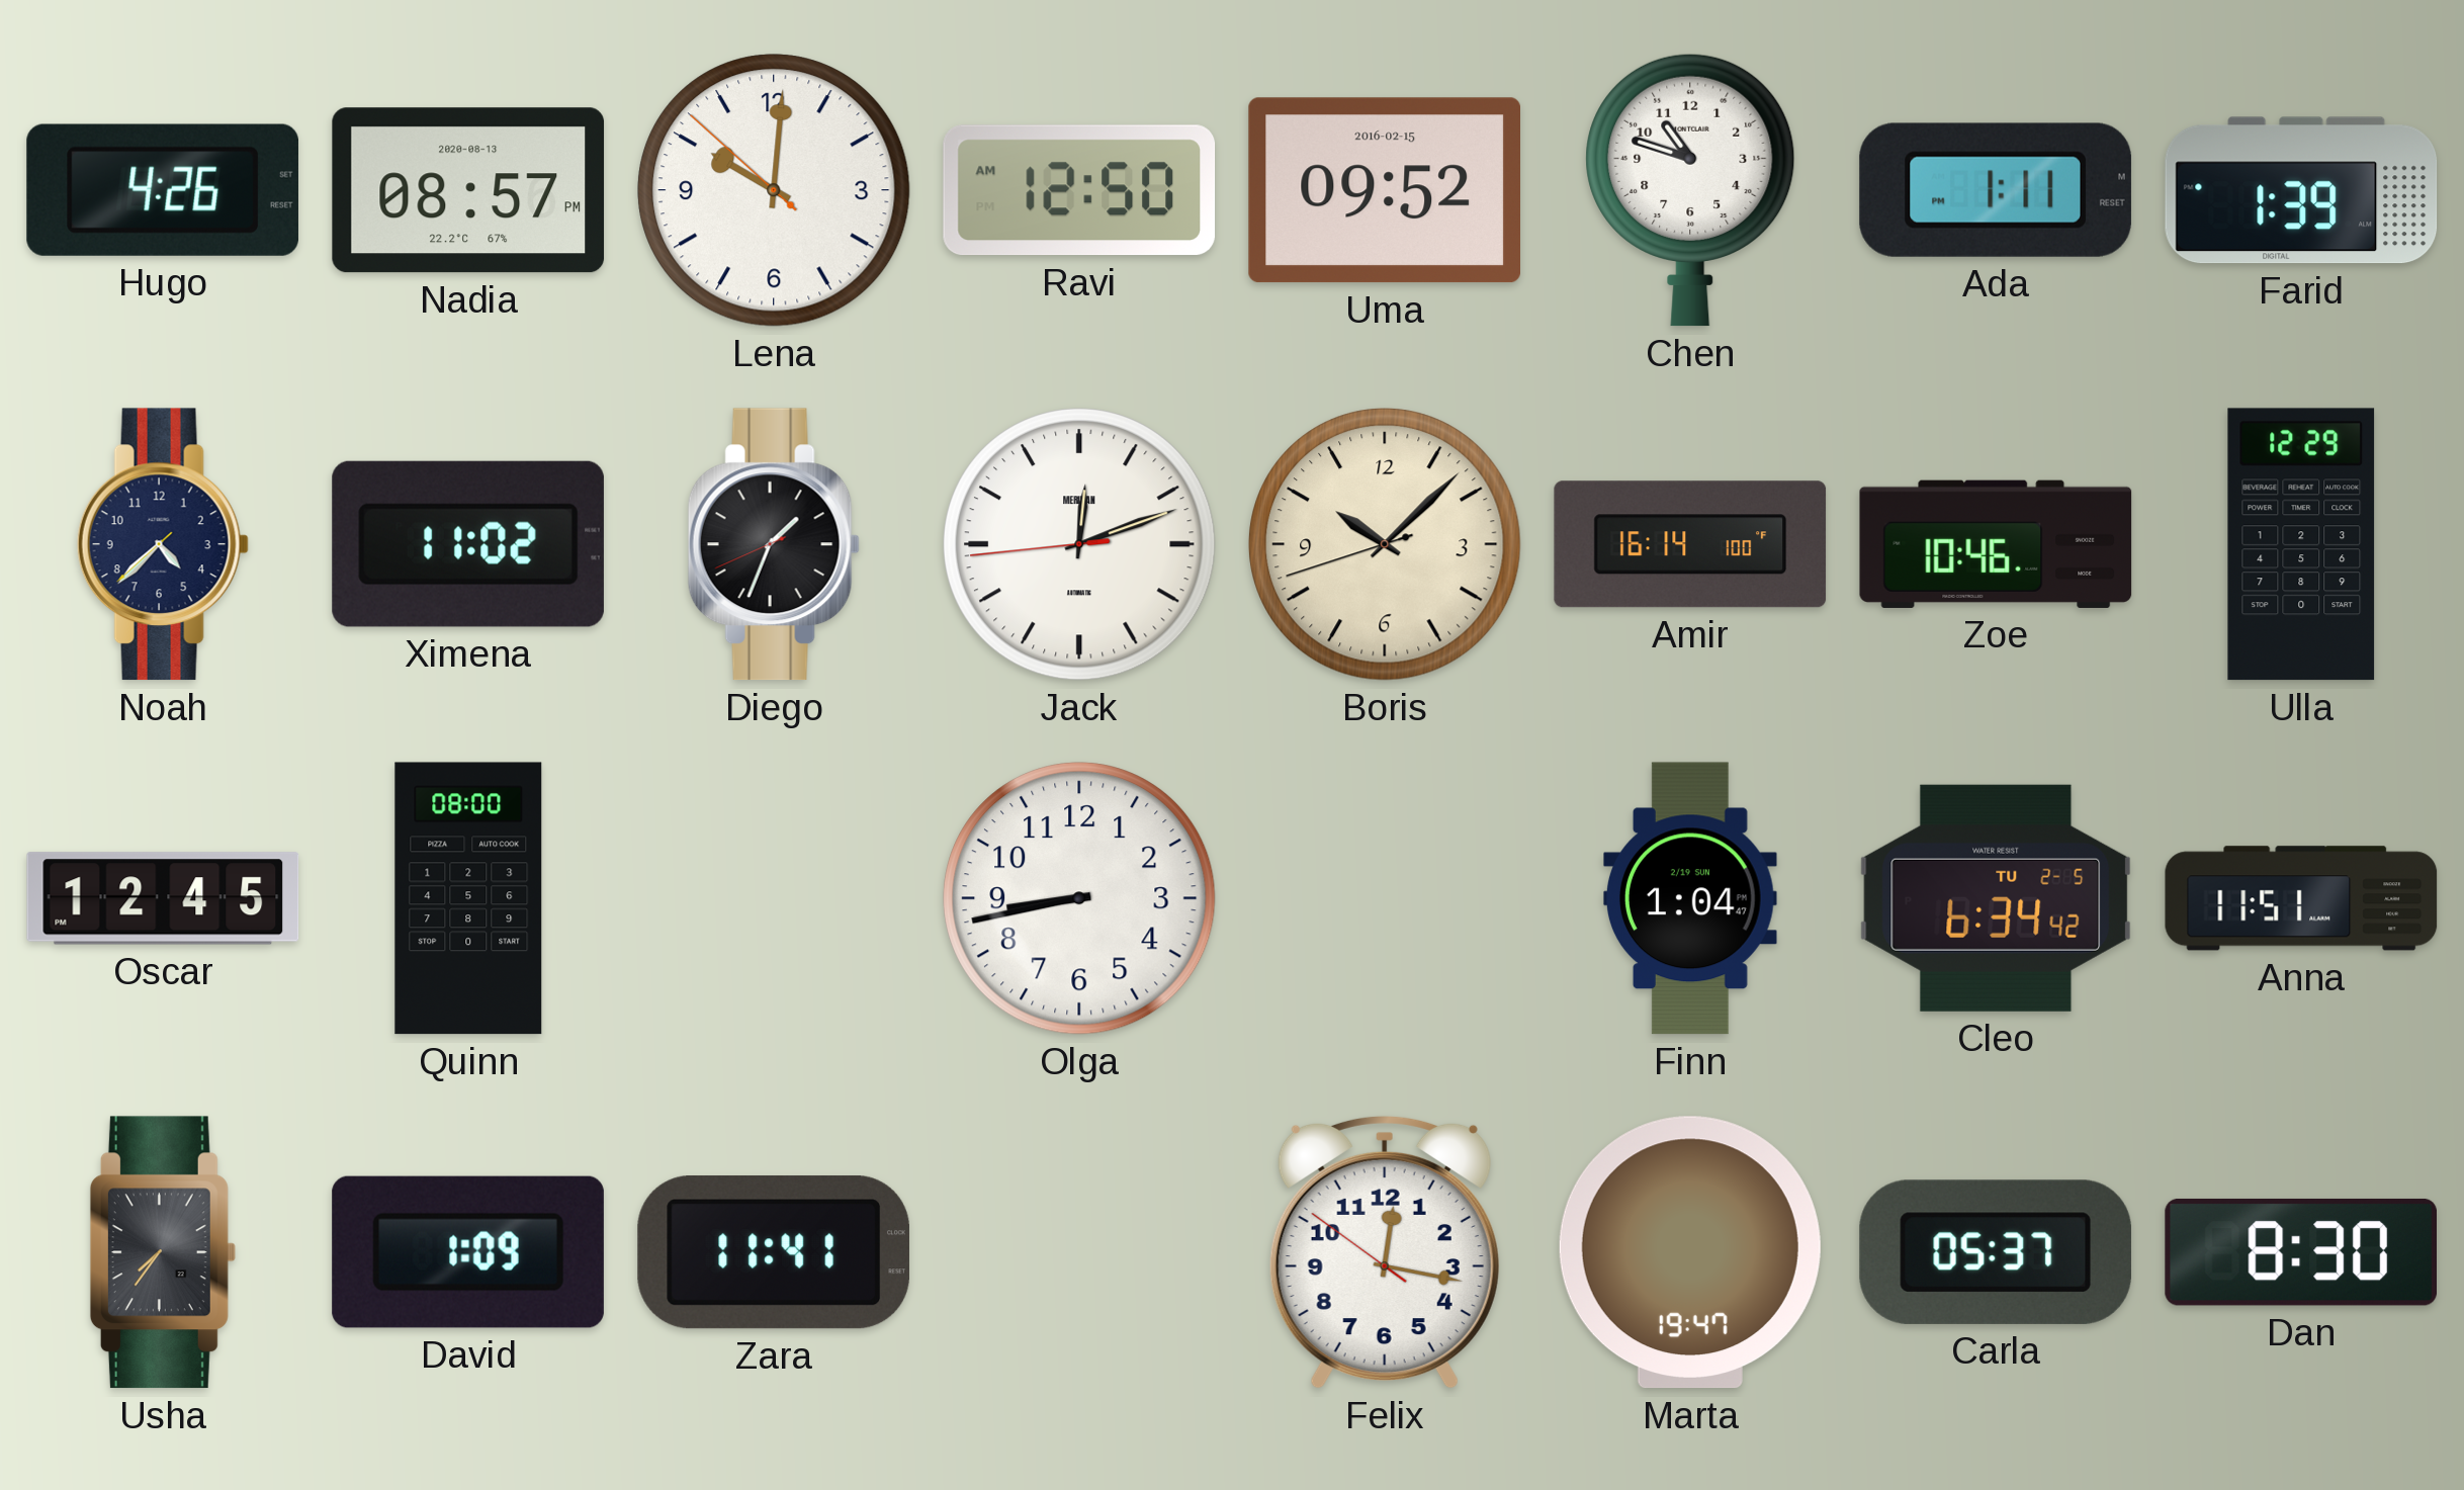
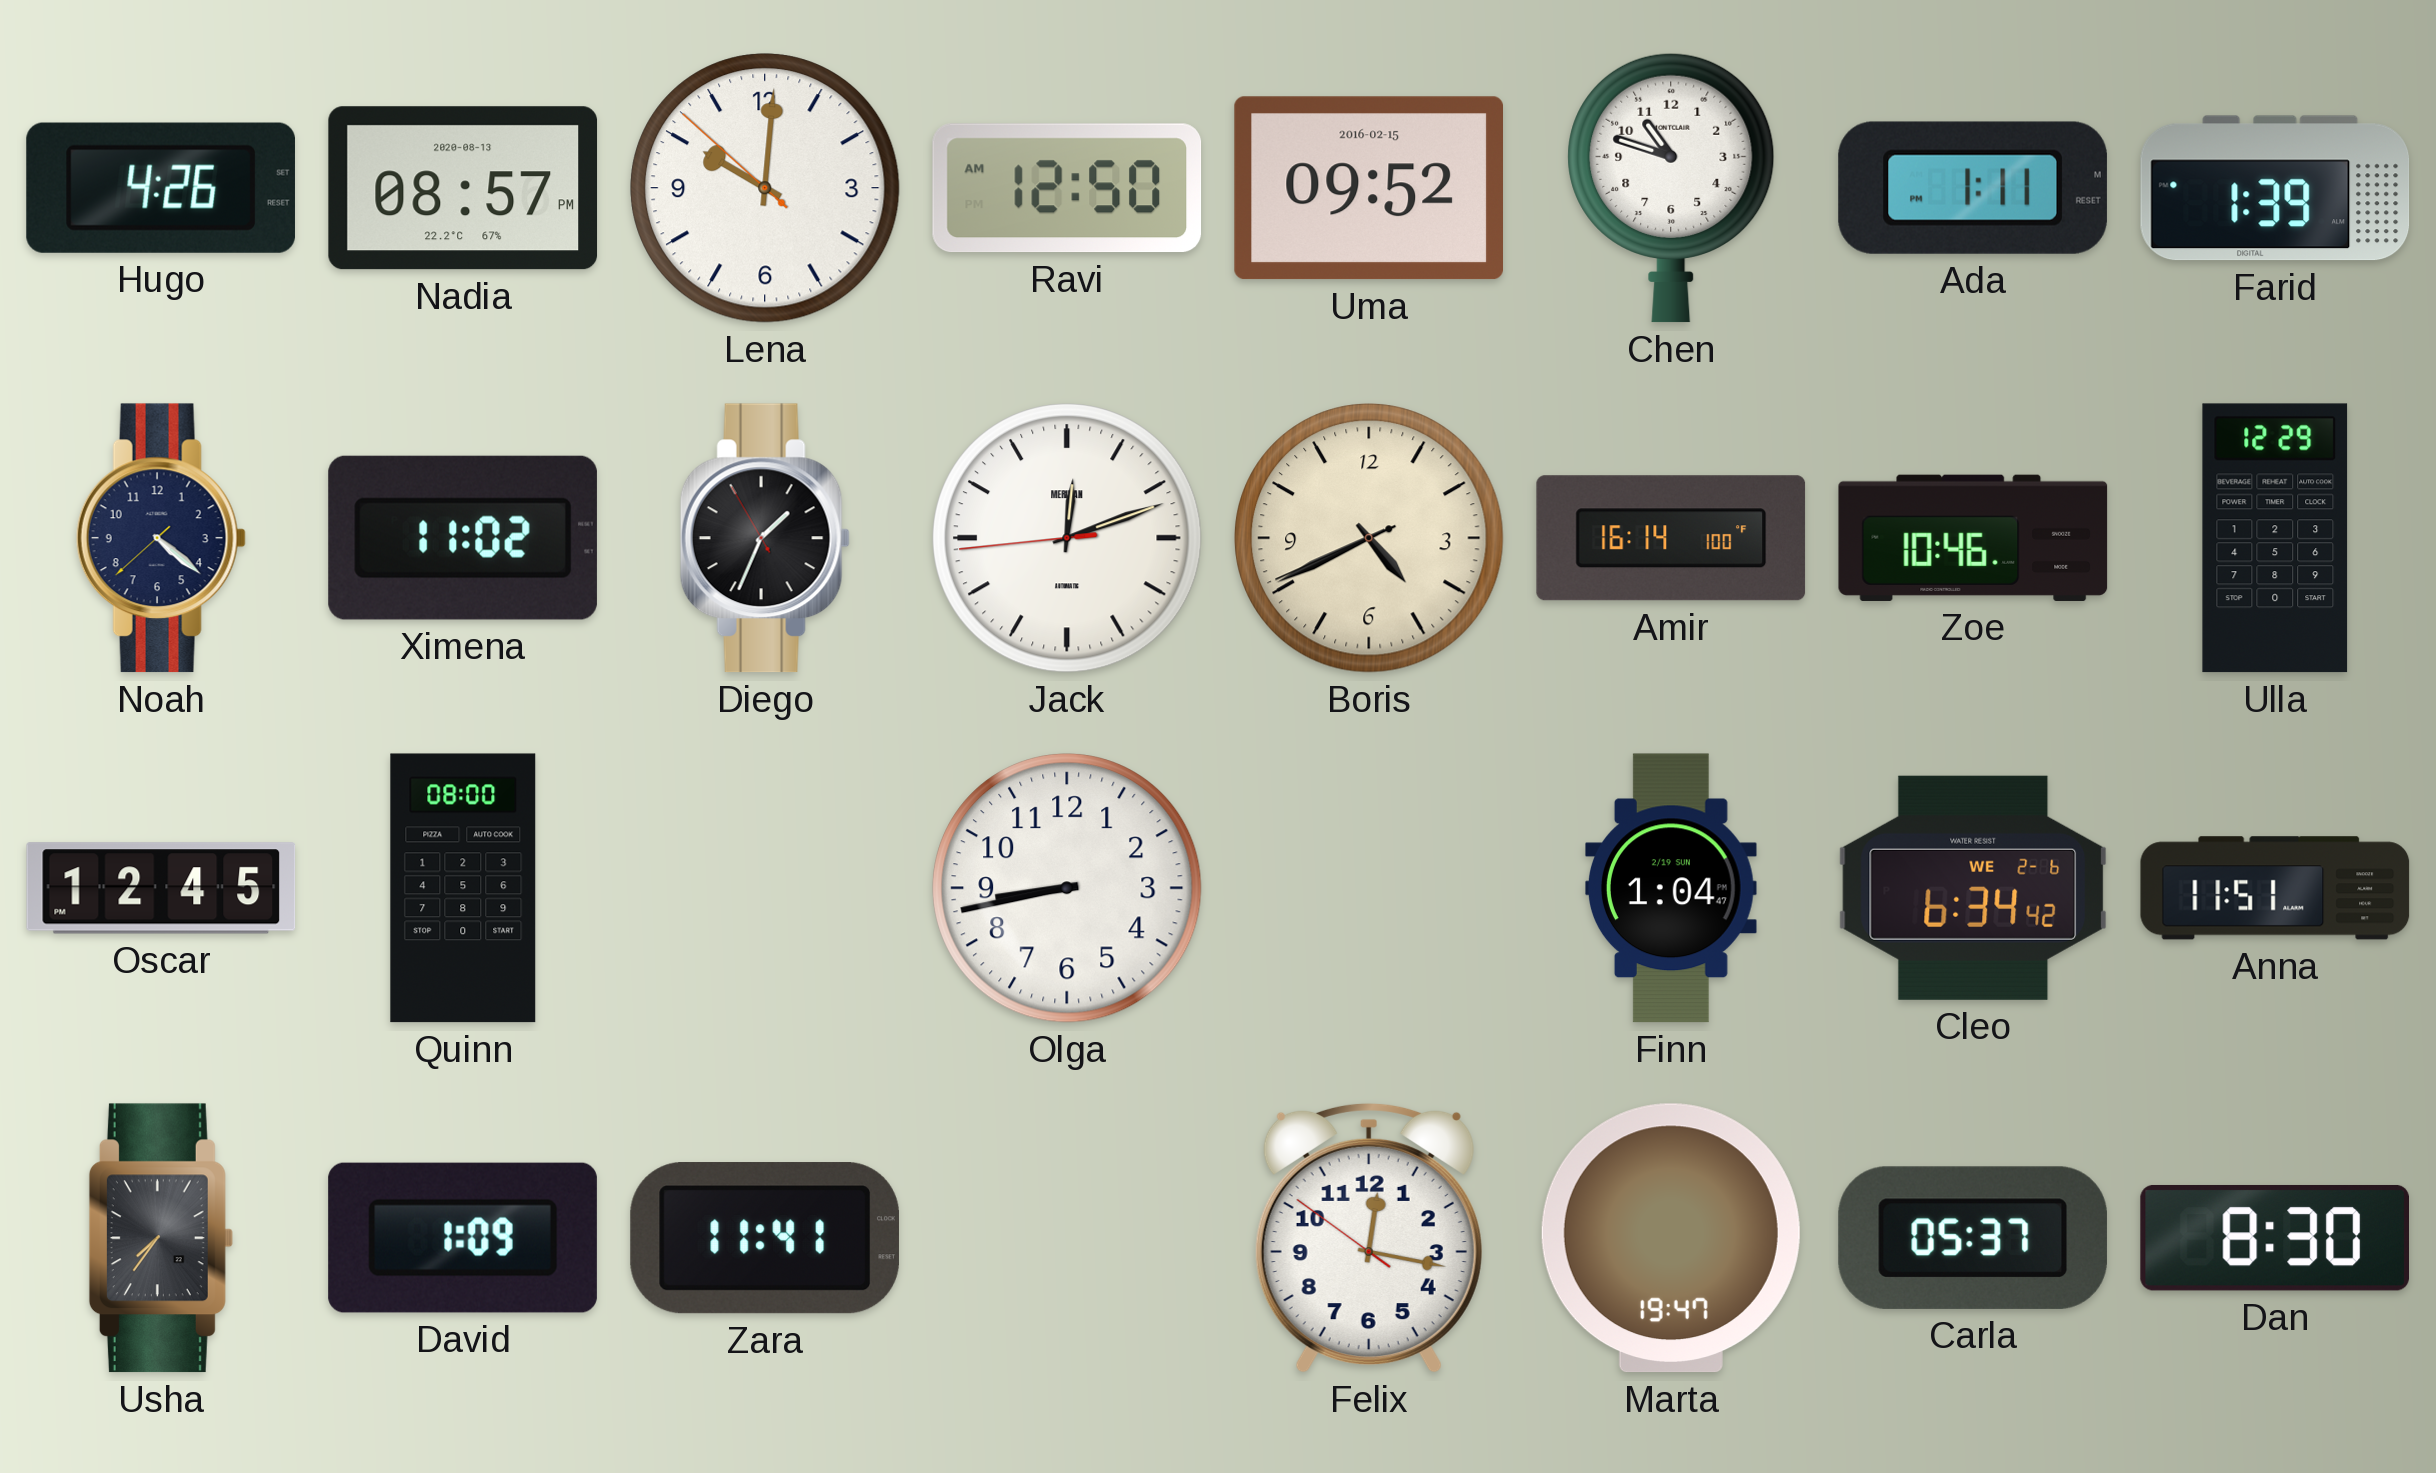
Noah: 4:37 -> 4:21
Diego: 1:33:41 -> 1:33:55
Boris: 10:07 -> 4:40
Cleo date: TU 2-5 -> WE 2-6
